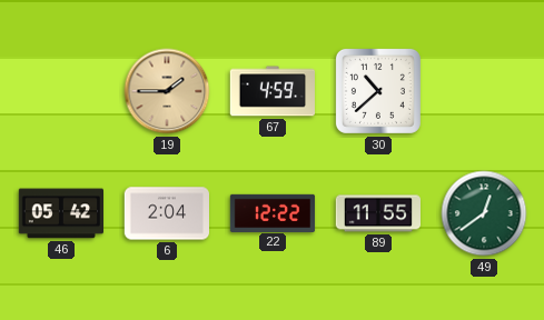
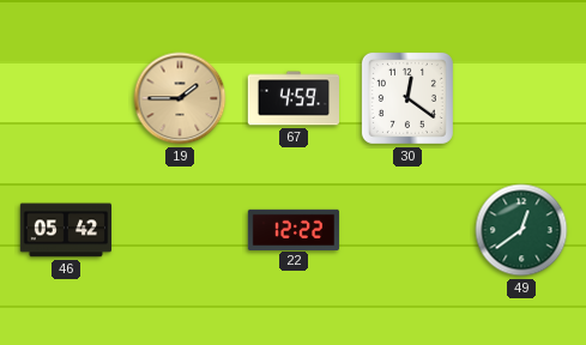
30: 10:38 -> 12:21
6: 2:04 -> none
89: 11:55 -> none
